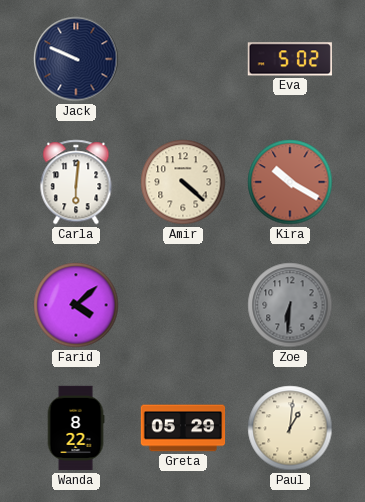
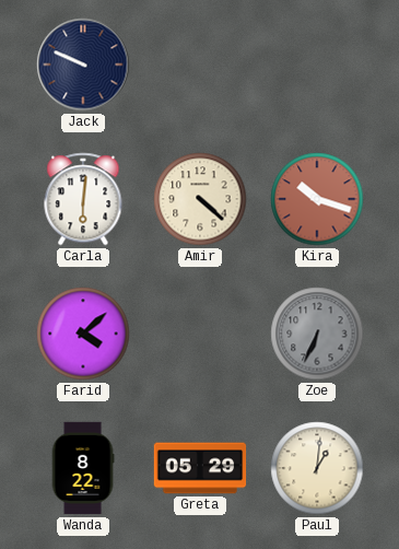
Eva: 5:02 -> none
Kira: 10:20 -> 10:18
Zoe: 6:31 -> 6:34
